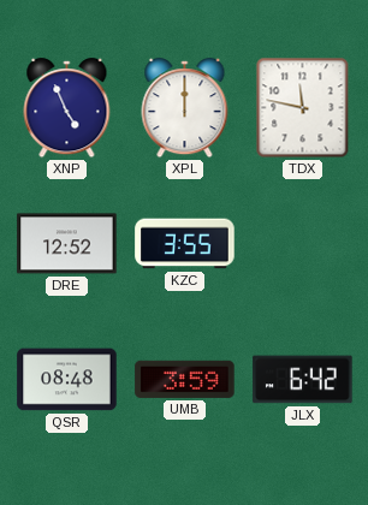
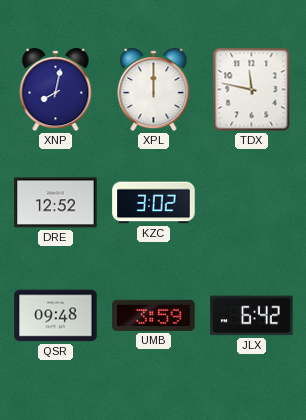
XNP: 4:56 -> 8:02
KZC: 3:55 -> 3:02
QSR: 08:48 -> 09:48
